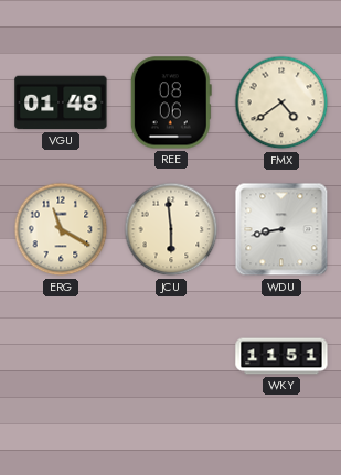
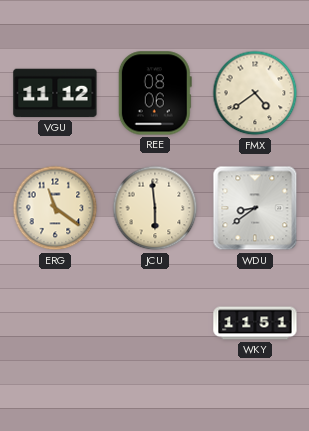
VGU: 01:48 -> 11:12
ERG: 11:20 -> 11:21
WDU: 8:43 -> 8:39
